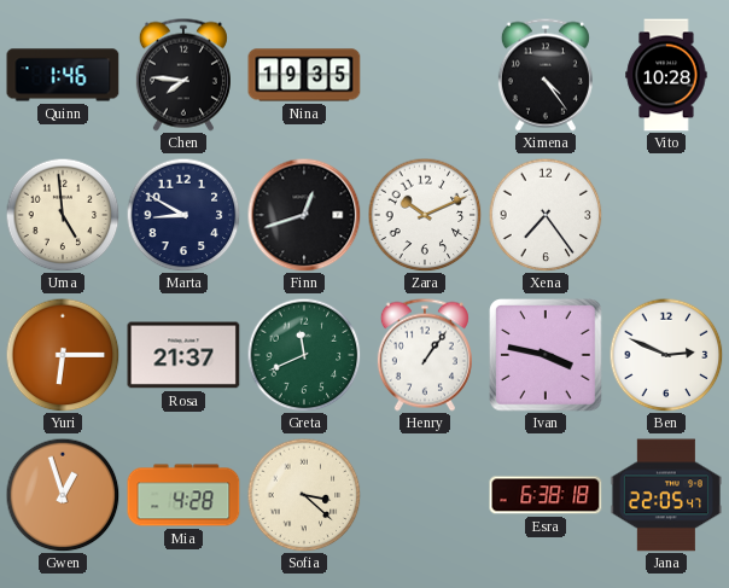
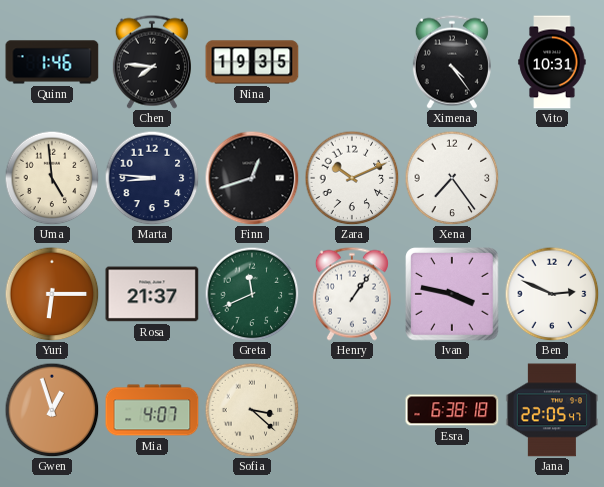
Vito: 10:28 -> 10:31
Marta: 8:50 -> 8:46
Mia: 4:28 -> 4:07
